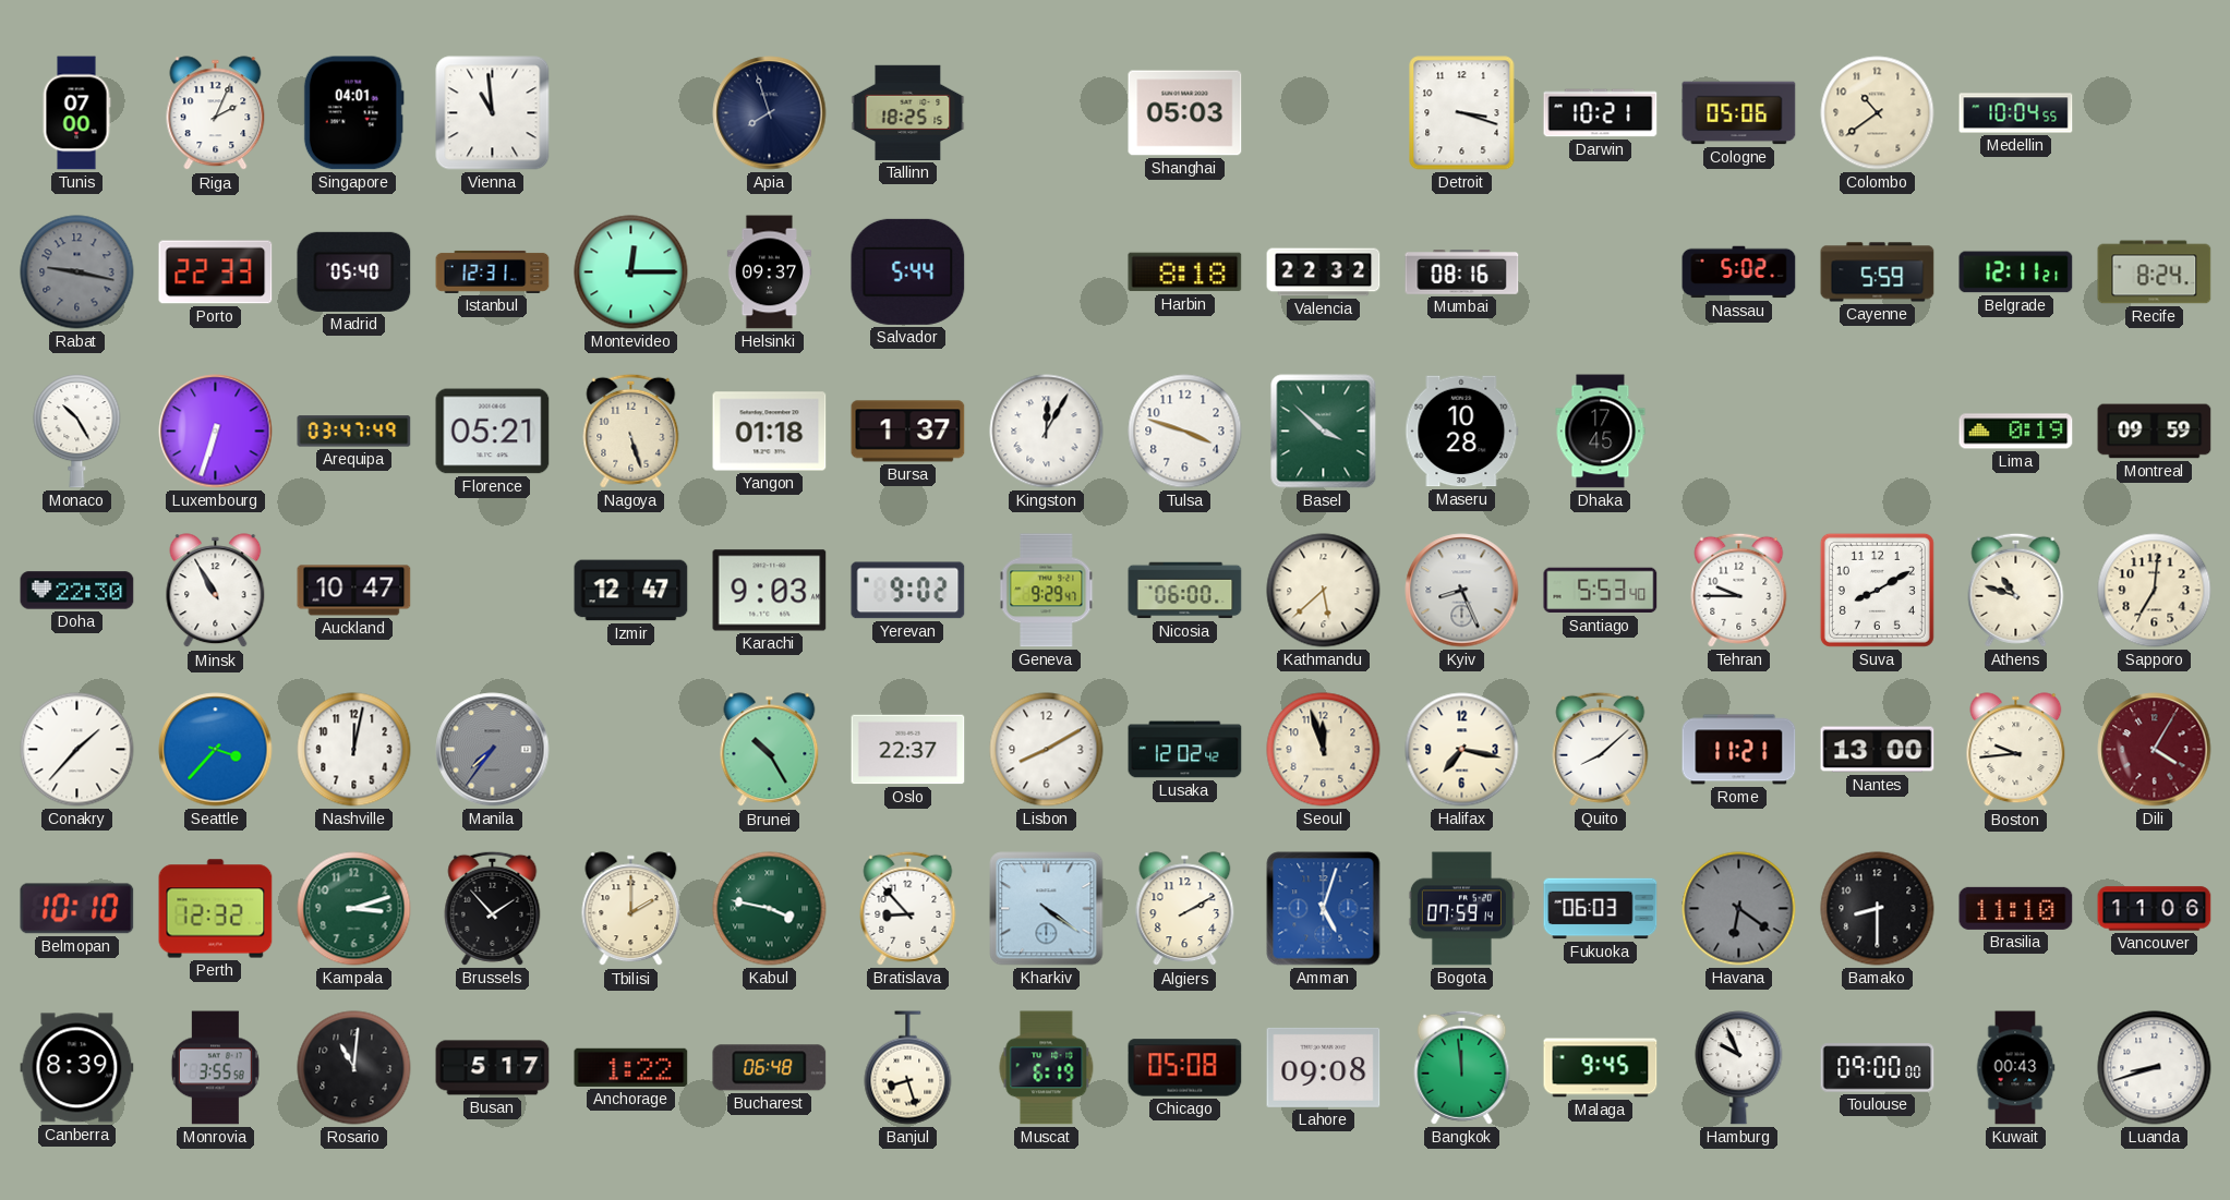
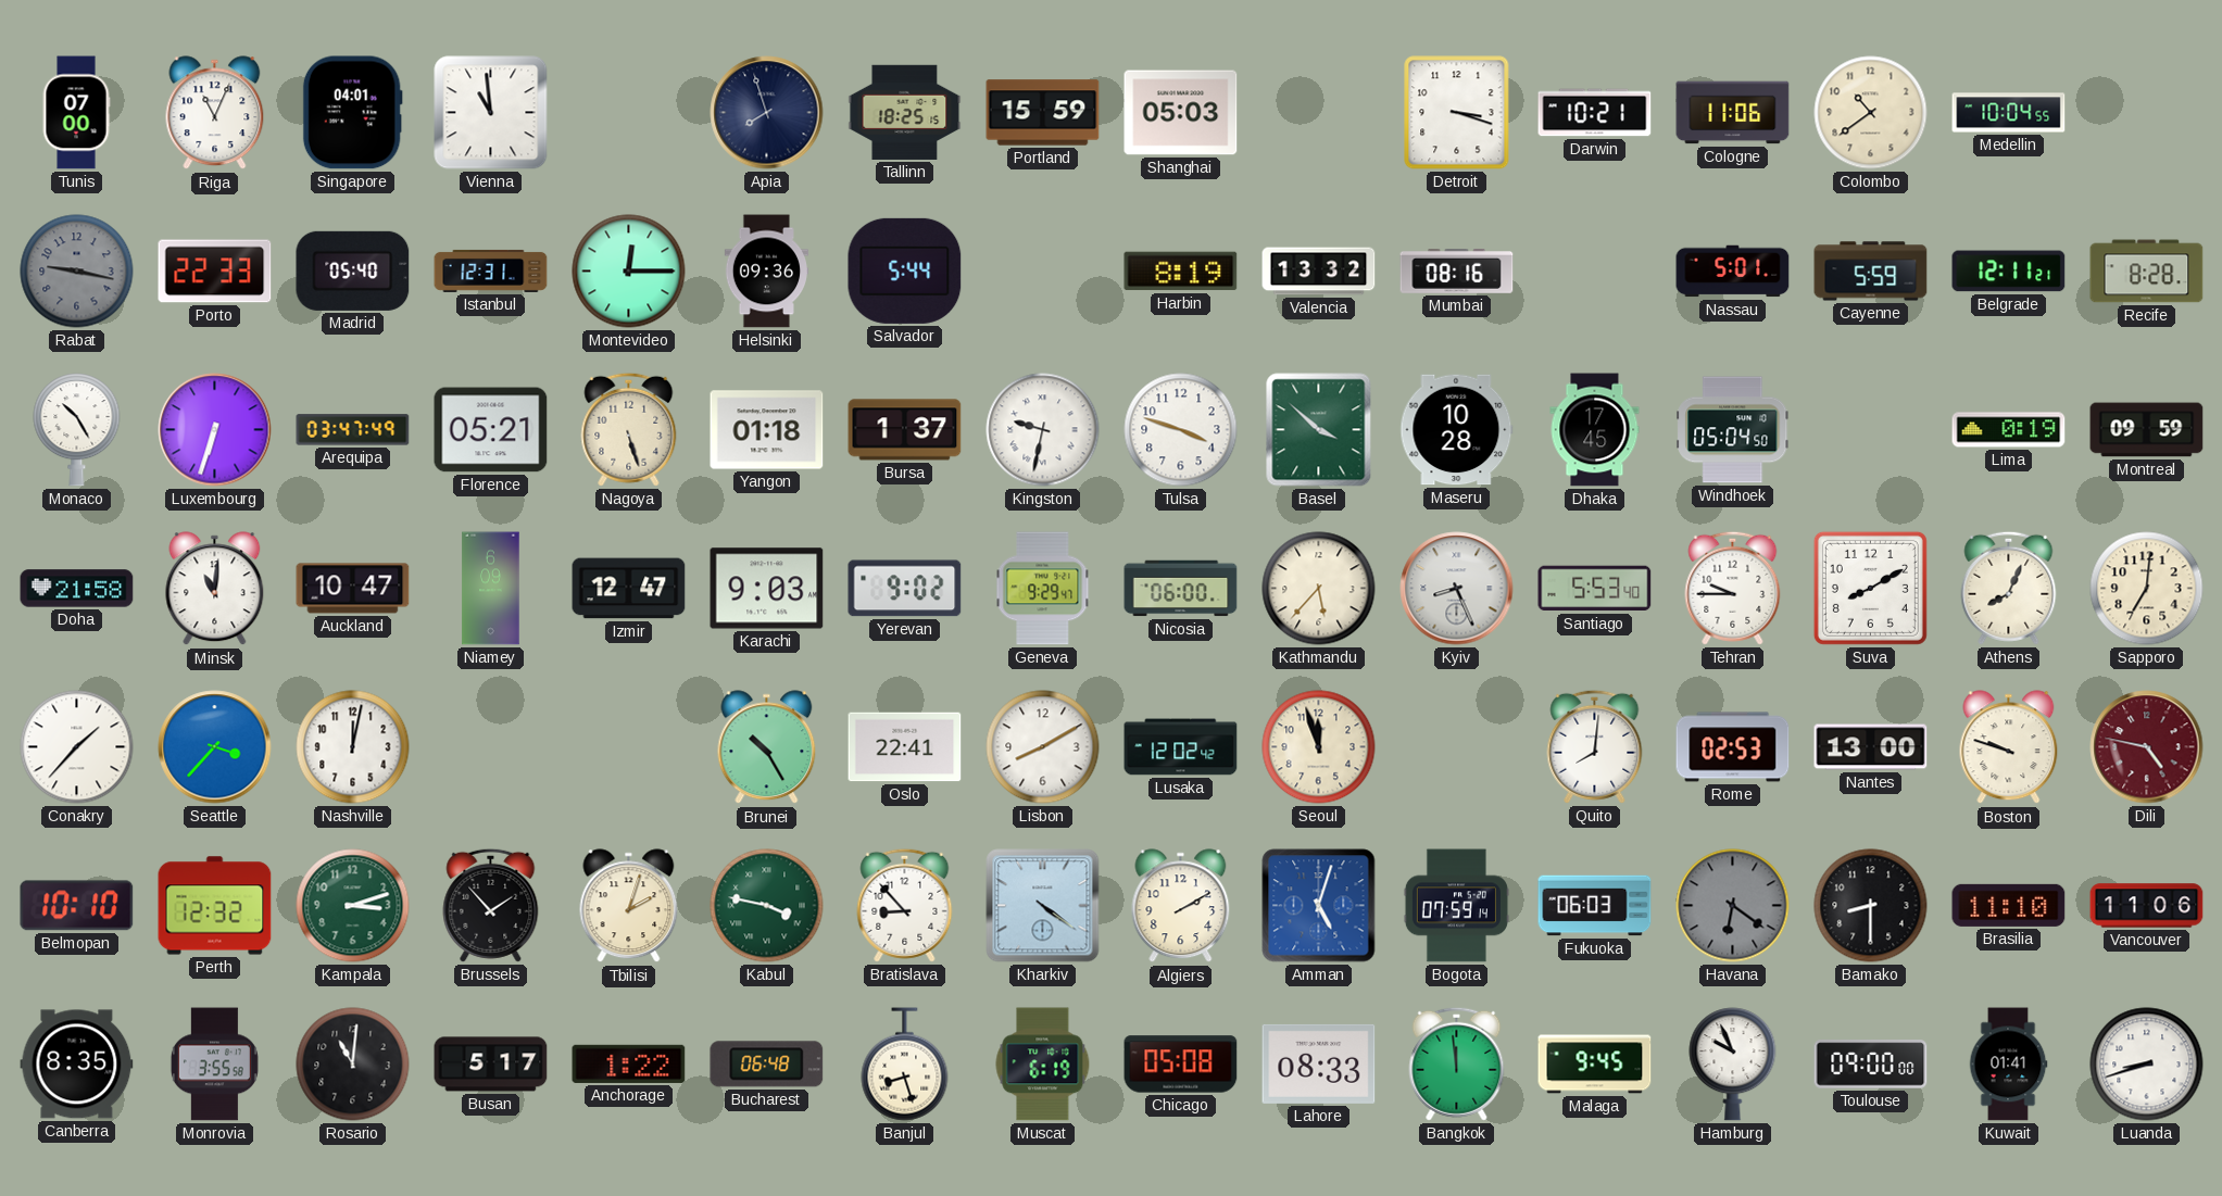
Riga: 2:04 -> 11:04
Portland: none -> 15:59
Cologne: 05:06 -> 11:06
Helsinki: 09:37 -> 09:36
Harbin: 8:18 -> 8:19
Valencia: 22:32 -> 13:32
Nassau: 5:02 -> 5:01
Recife: 8:24 -> 8:28
Kingston: 12:05 -> 9:32
Windhoek: none -> 05:04
Doha: 22:30 -> 21:58
Minsk: 10:55 -> 11:01
Niamey: none -> 6:09
Kathmandu: 5:38 -> 5:37
Athens: 10:48 -> 8:04
Manila: 7:36 -> none
Oslo: 22:37 -> 22:41
Halifax: 7:17 -> none
Quito: 8:08 -> 8:01
Rome: 11:21 -> 02:53
Boston: 9:44 -> 9:48
Dili: 4:05 -> 4:47
Tbilisi: 2:00 -> 2:03
Canberra: 8:39 -> 8:35
Lahore: 09:08 -> 08:33
Kuwait: 00:43 -> 01:41
